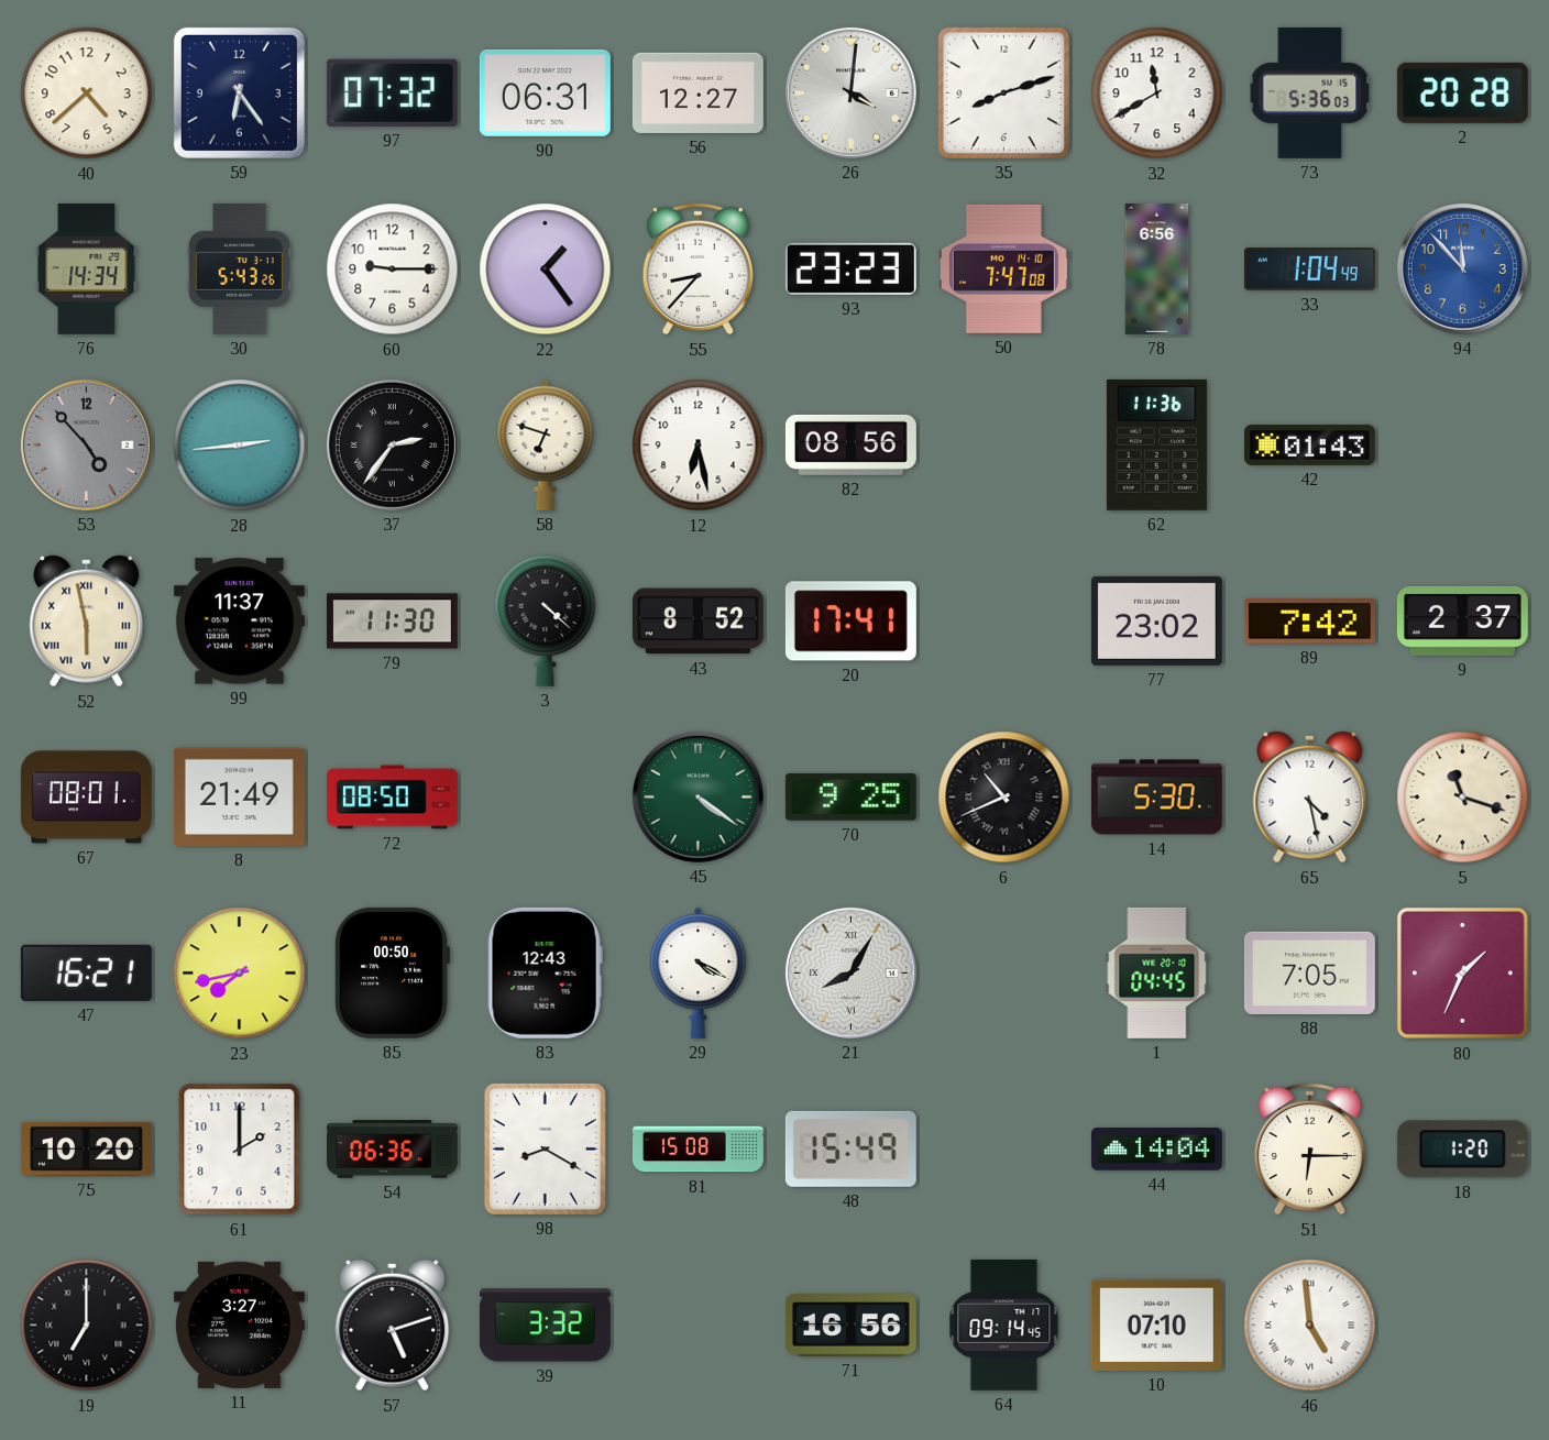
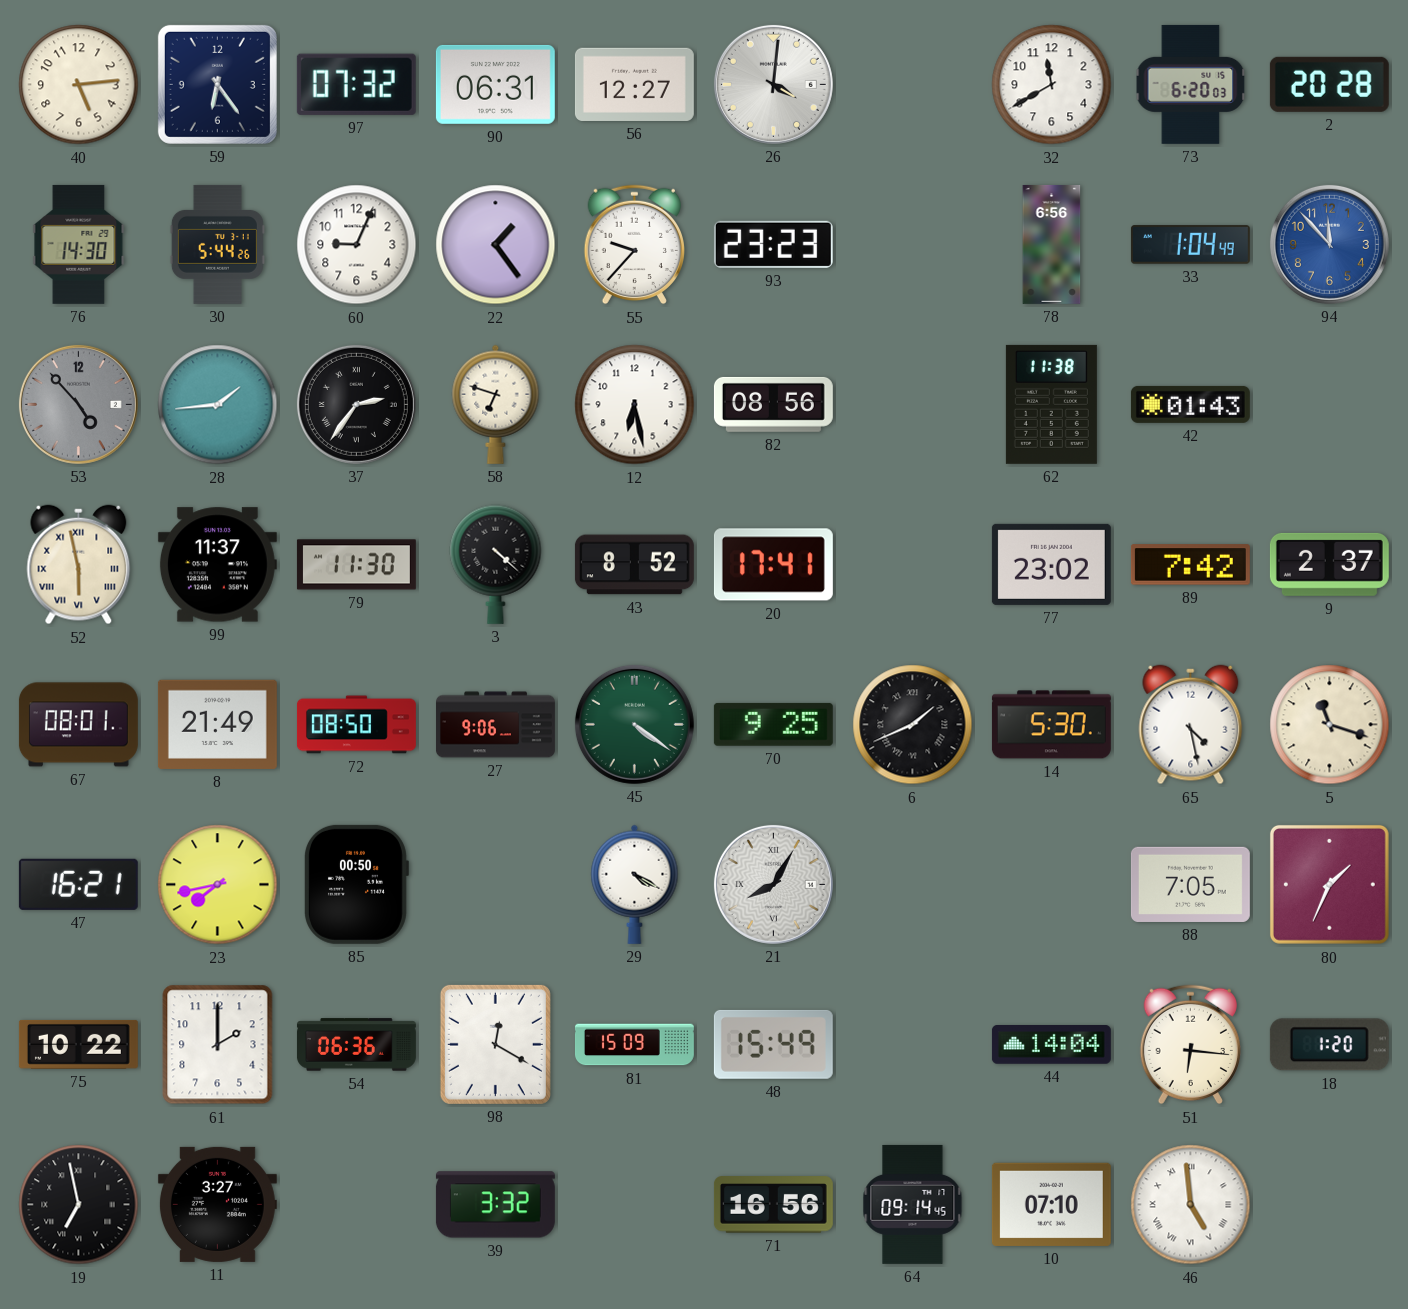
40: 4:38 -> 5:14
35: 8:12 -> none
73: 5:36 -> 6:20
76: 14:34 -> 14:30
30: 5:43 -> 5:44
60: 9:15 -> 9:04
55: 8:37 -> 9:37
50: 7:47 -> none
28: 2:44 -> 1:44
62: 11:36 -> 11:38
27: none -> 9:06
6: 10:41 -> 1:41
83: 12:43 -> none
1: 04:45 -> none
75: 10:20 -> 10:22
98: 8:20 -> 12:20
81: 15:08 -> 15:09
51: 6:15 -> 6:16
19: 7:00 -> 6:58
57: 5:12 -> none
